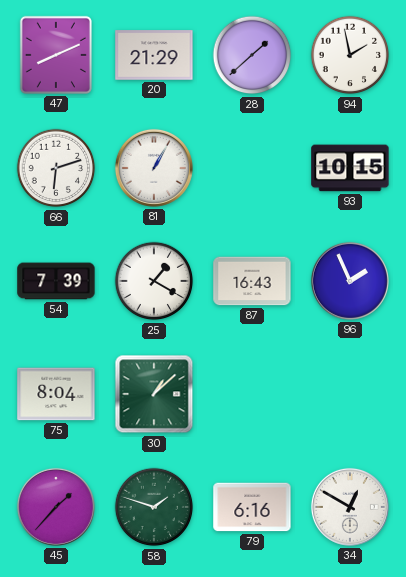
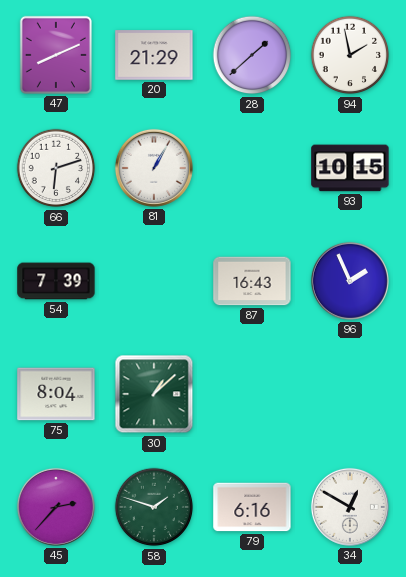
25: 1:20 -> none
45: 1:37 -> 2:37
